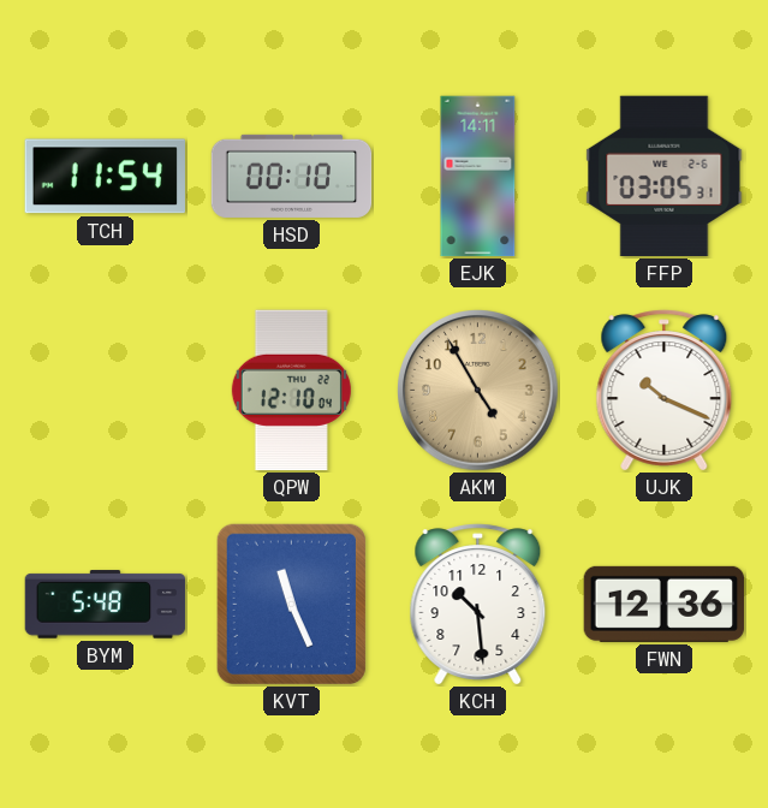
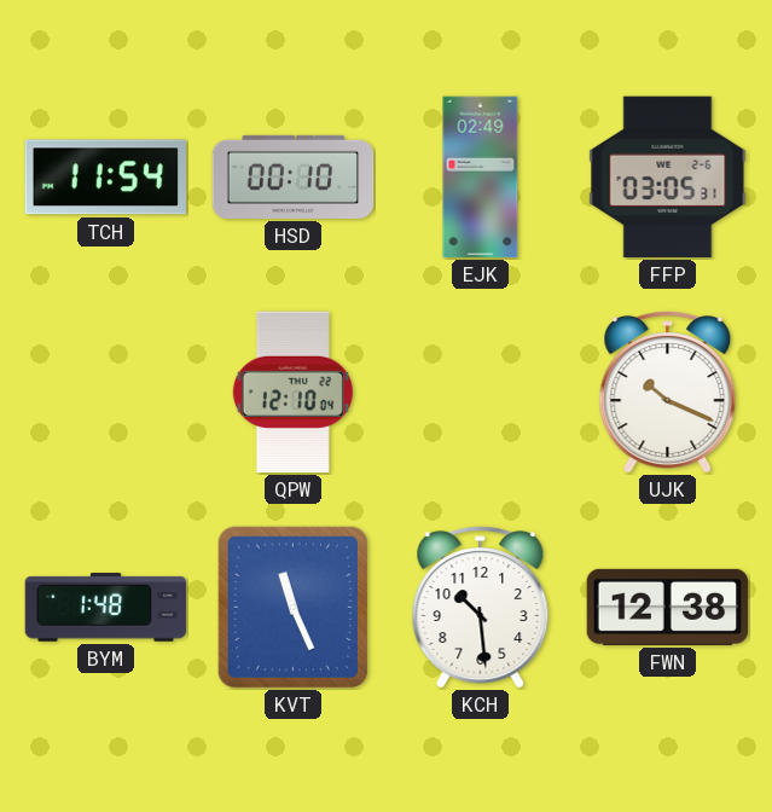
EJK: 14:11 -> 02:49
AKM: 4:55 -> none
BYM: 5:48 -> 1:48
FWN: 12:36 -> 12:38
